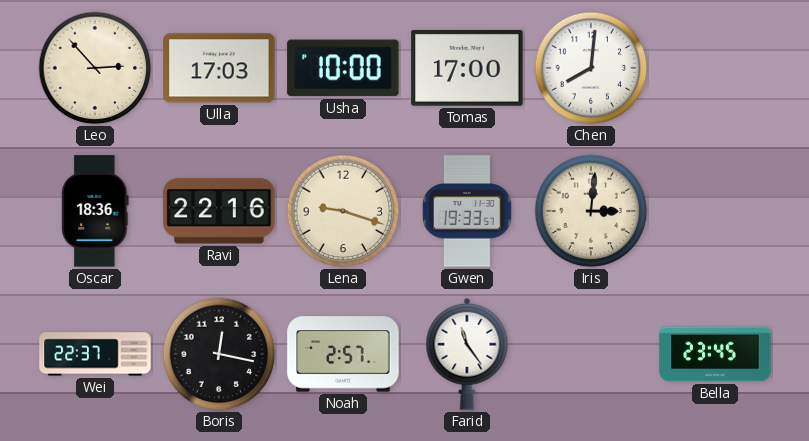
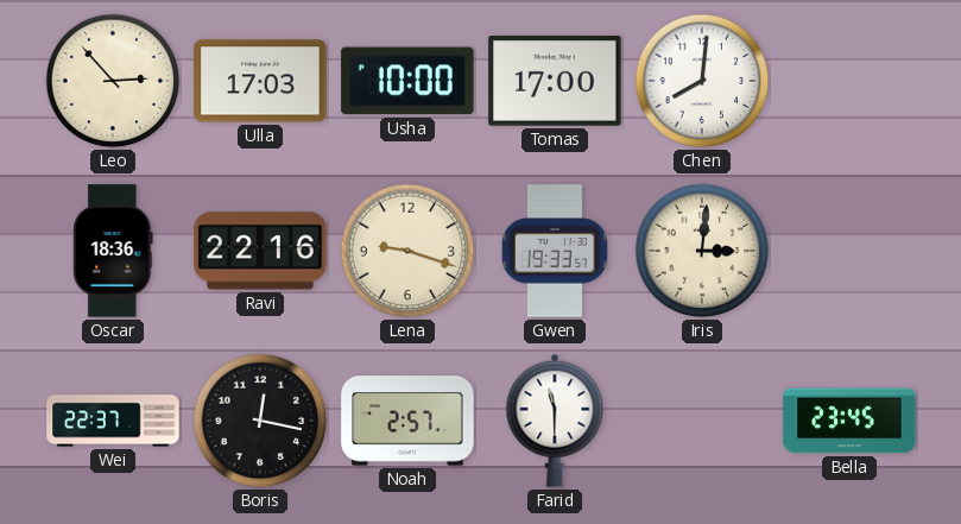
Farid: 11:24 -> 11:30
